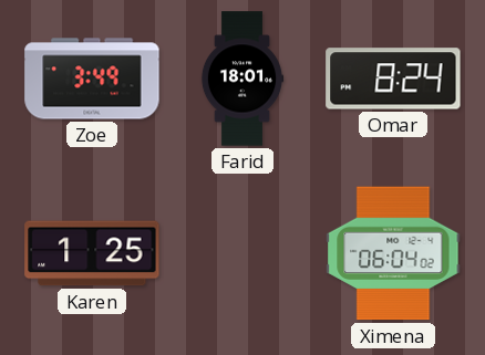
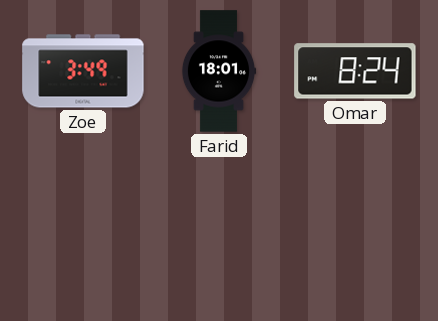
Karen: 1:25 -> none
Ximena: 06:04 -> none
